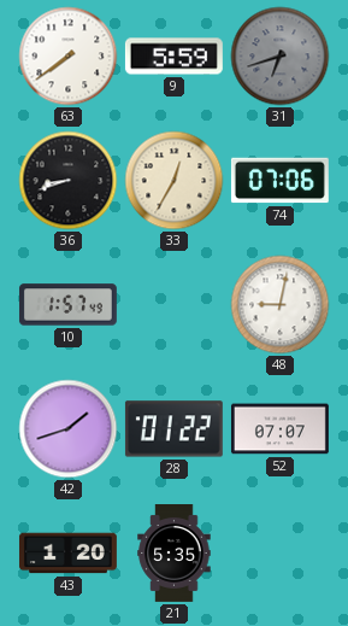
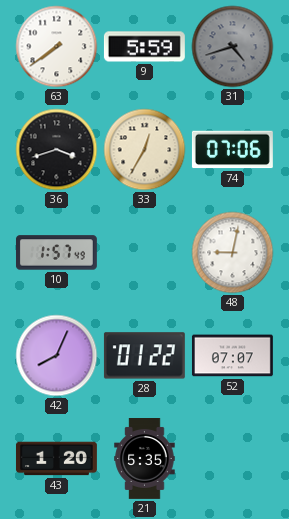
31: 6:42 -> 4:42
36: 8:42 -> 3:42
42: 1:42 -> 8:04
